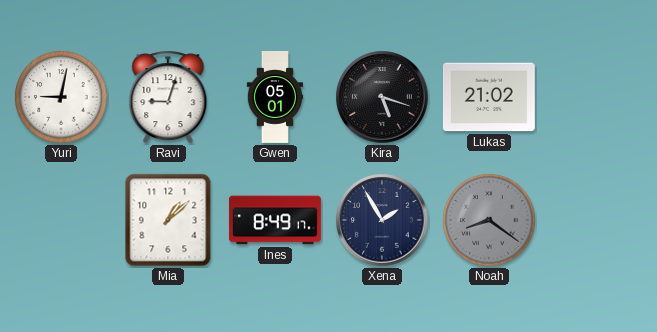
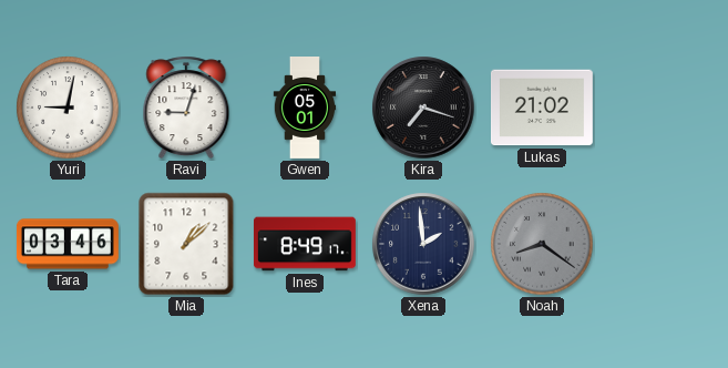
Kira: 5:18 -> 7:18
Tara: none -> 03:46
Xena: 1:55 -> 1:59
